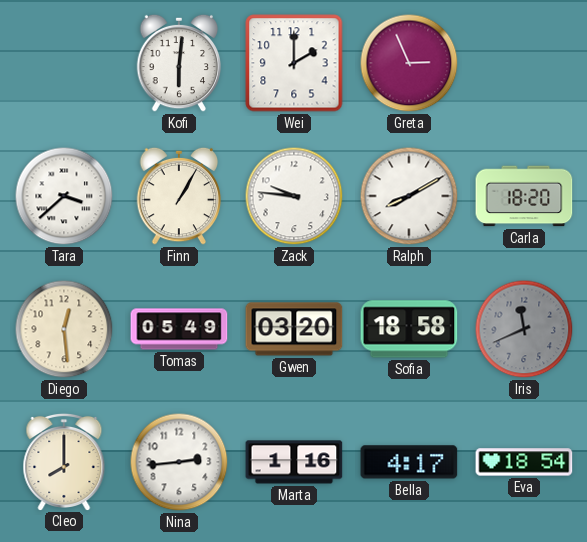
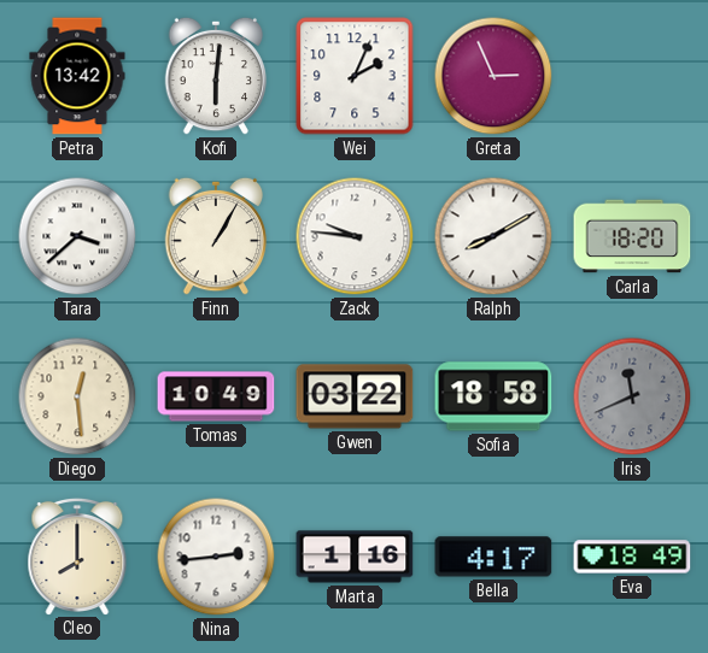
Petra: none -> 13:42
Wei: 2:00 -> 2:04
Tomas: 05:49 -> 10:49
Gwen: 03:20 -> 03:22
Eva: 18:54 -> 18:49
